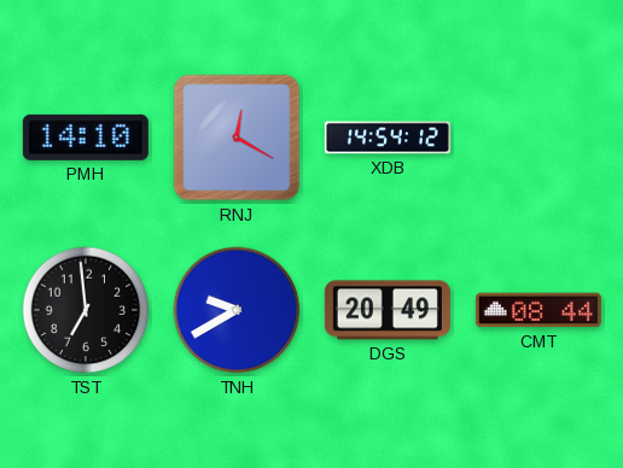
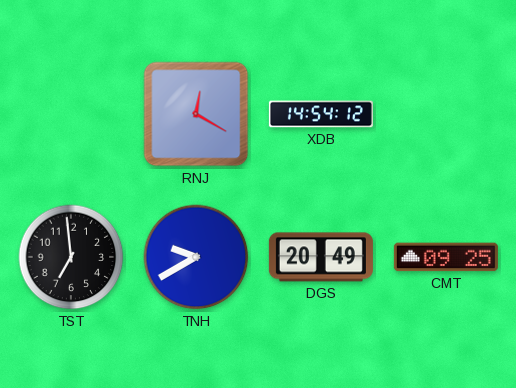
PMH: 14:10 -> none
CMT: 08:44 -> 09:25
